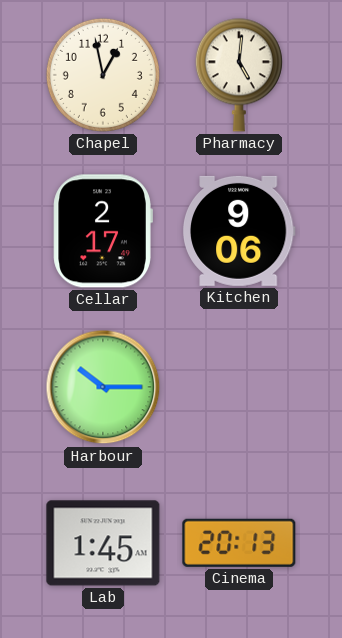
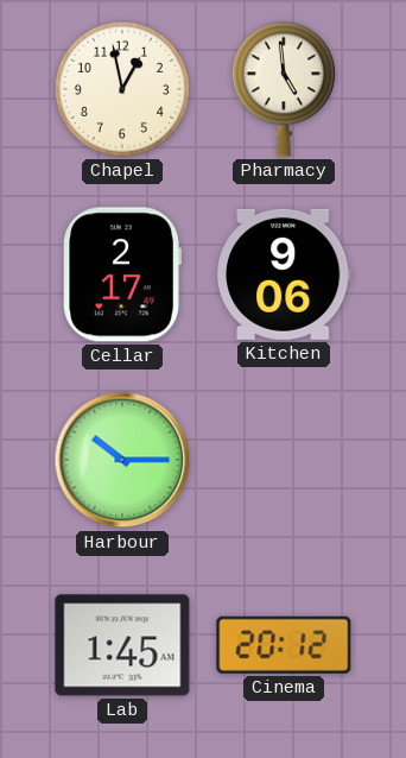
Pharmacy: 5:01 -> 4:59
Cinema: 20:13 -> 20:12
